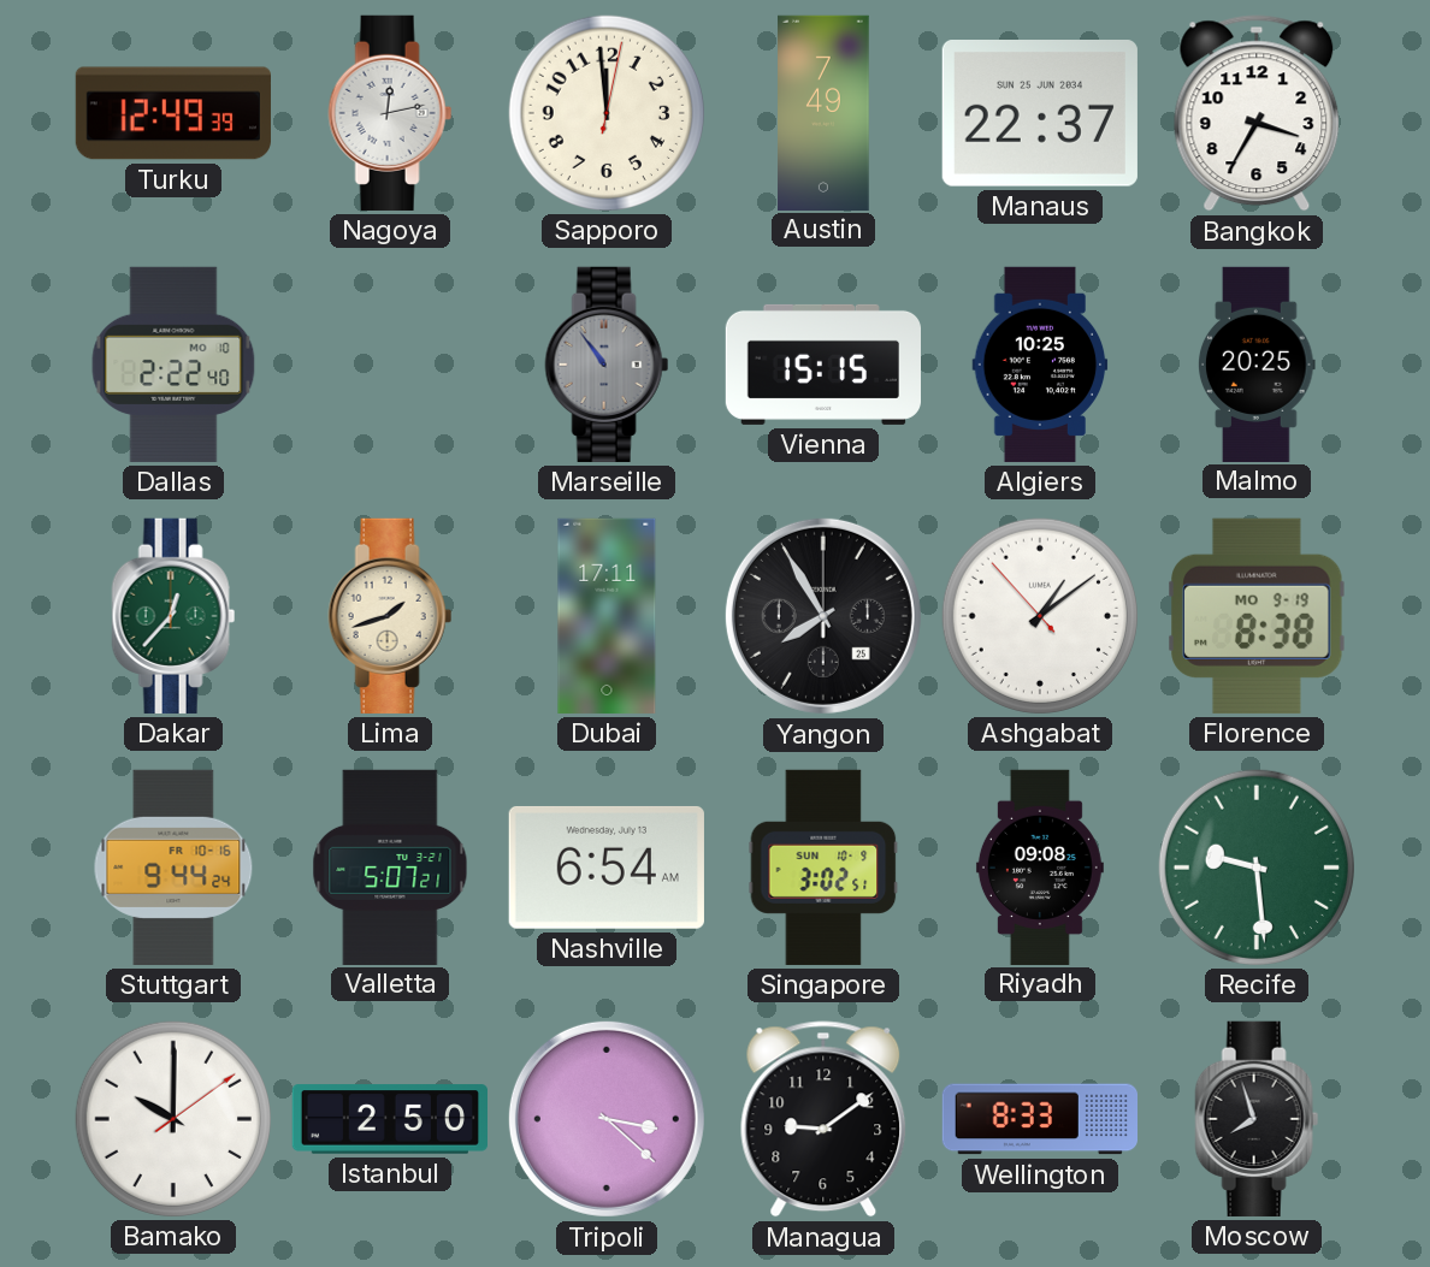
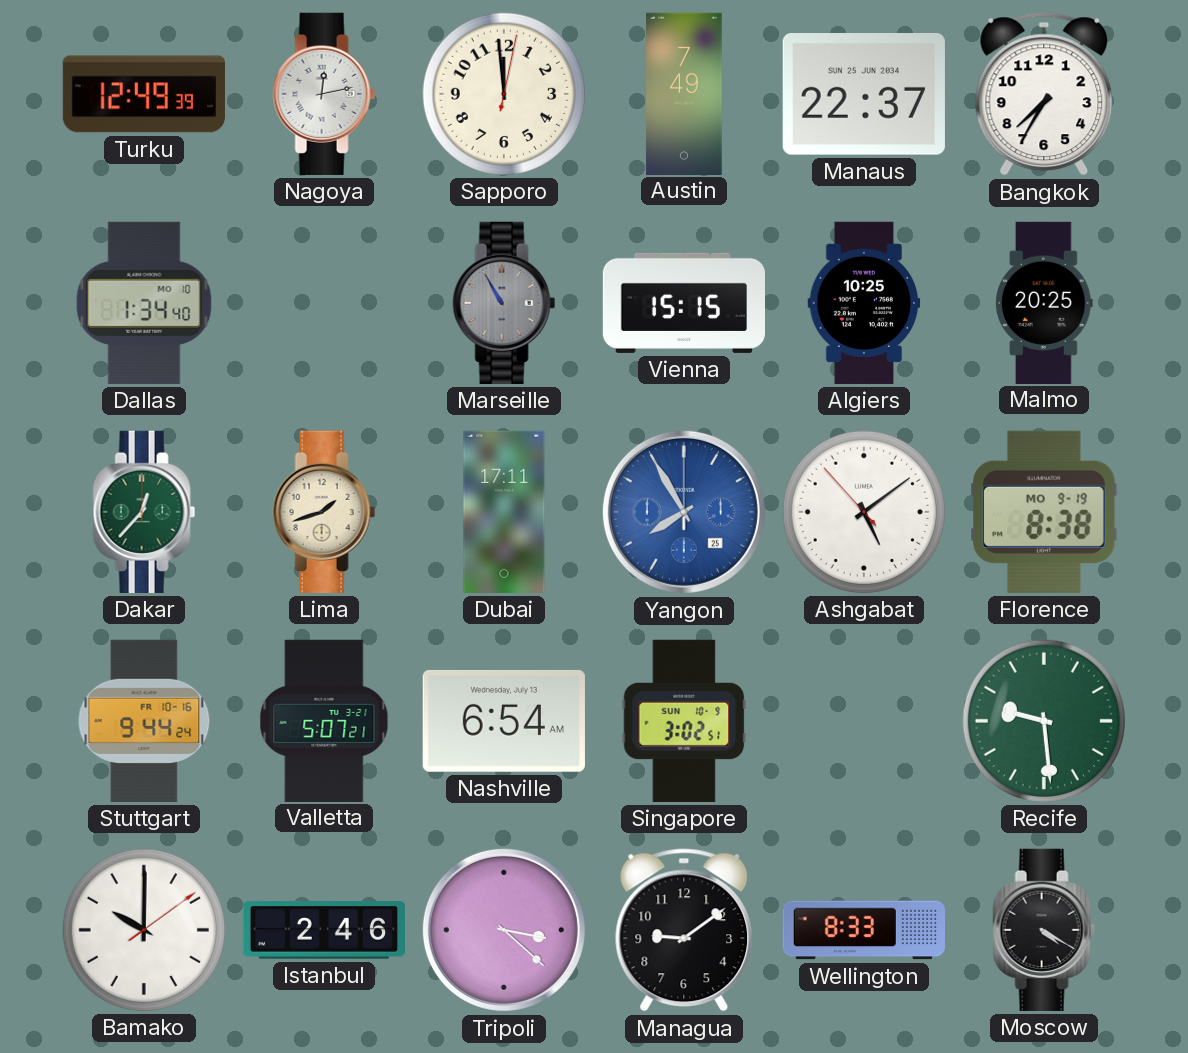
Bangkok: 3:35 -> 7:35
Dallas: 2:22 -> 1:34
Marseille: 10:54 -> 10:55
Yangon dial: black -> blue
Ashgabat: 1:08 -> 5:08
Riyadh: 09:08 -> none
Istanbul: 2:50 -> 2:46
Moscow: 7:57 -> 4:20
